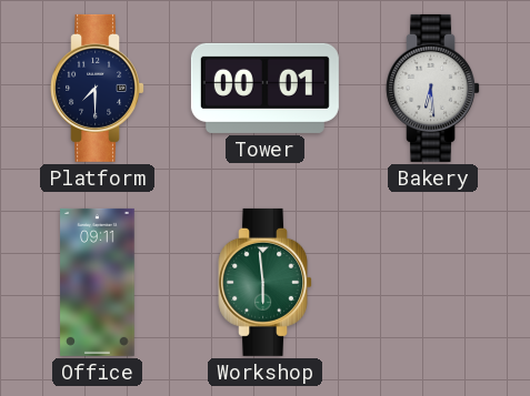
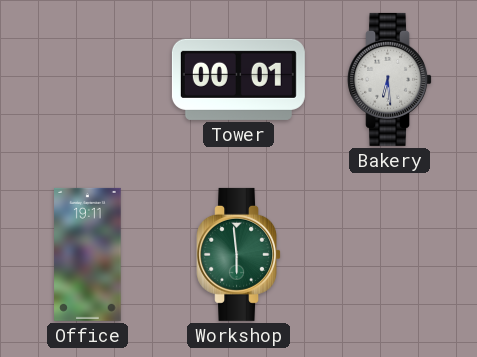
Platform: 7:30 -> none
Office: 09:11 -> 19:11
